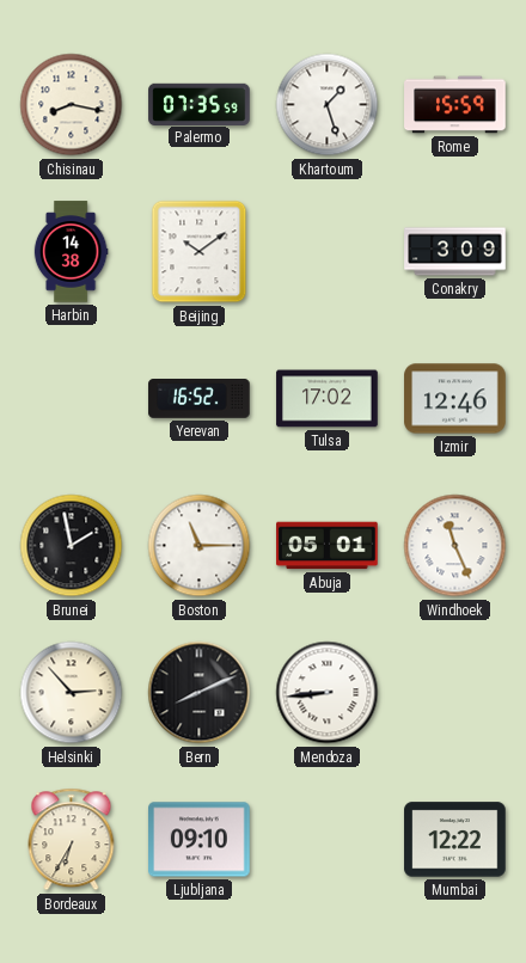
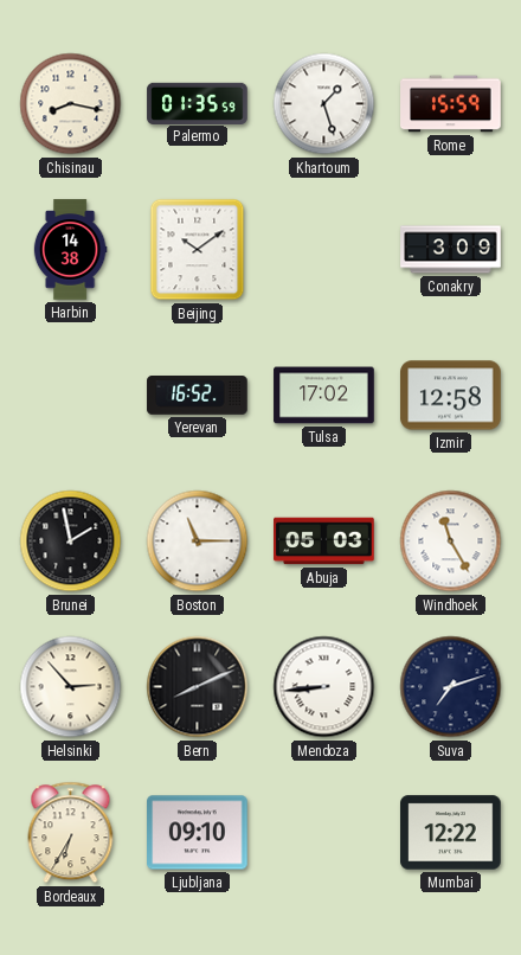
Palermo: 07:35 -> 01:35
Izmir: 12:46 -> 12:58
Abuja: 05:01 -> 05:03
Windhoek: 11:26 -> 11:25
Suva: none -> 7:12
